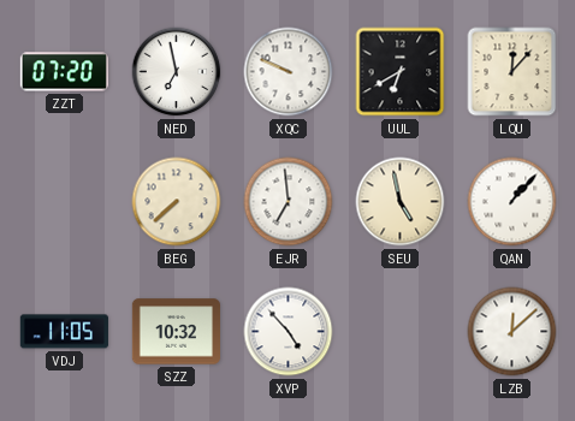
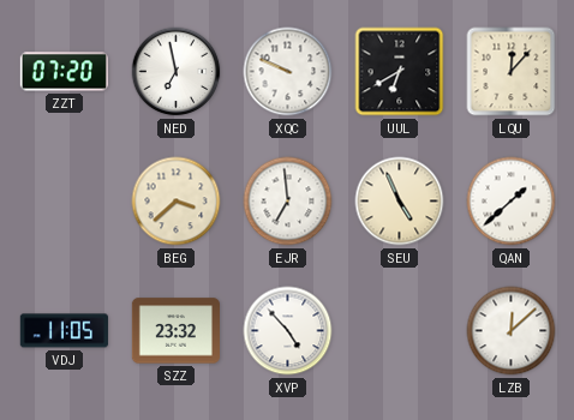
BEG: 7:38 -> 3:38
SEU: 4:58 -> 4:56
QAN: 1:07 -> 1:38
SZZ: 10:32 -> 23:32
